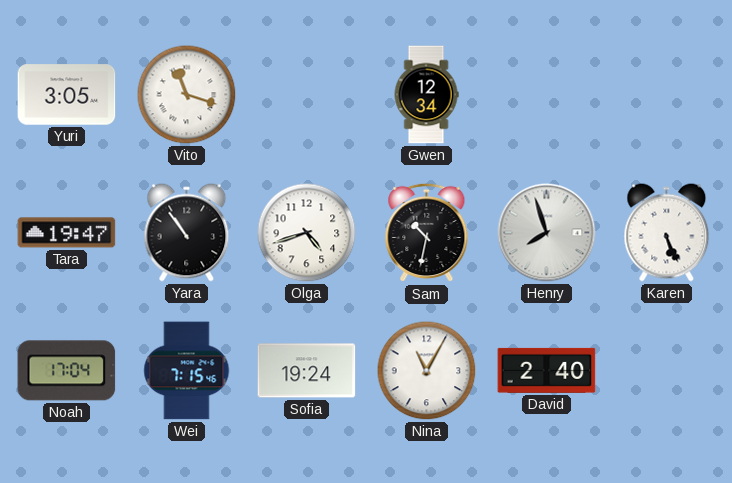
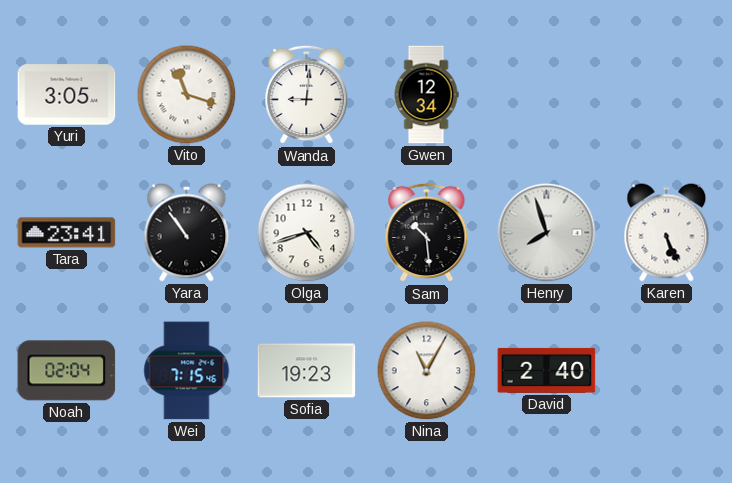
Wanda: none -> 9:01
Tara: 19:47 -> 23:41
Sam: 10:32 -> 10:29
Noah: 17:04 -> 02:04
Sofia: 19:24 -> 19:23
